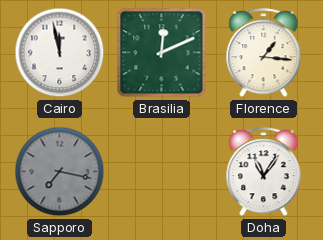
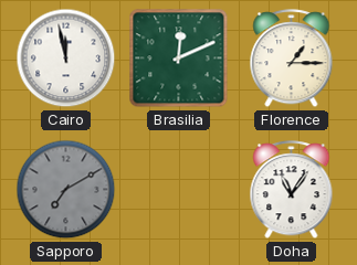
Florence: 1:16 -> 1:15
Sapporo: 7:17 -> 7:10
